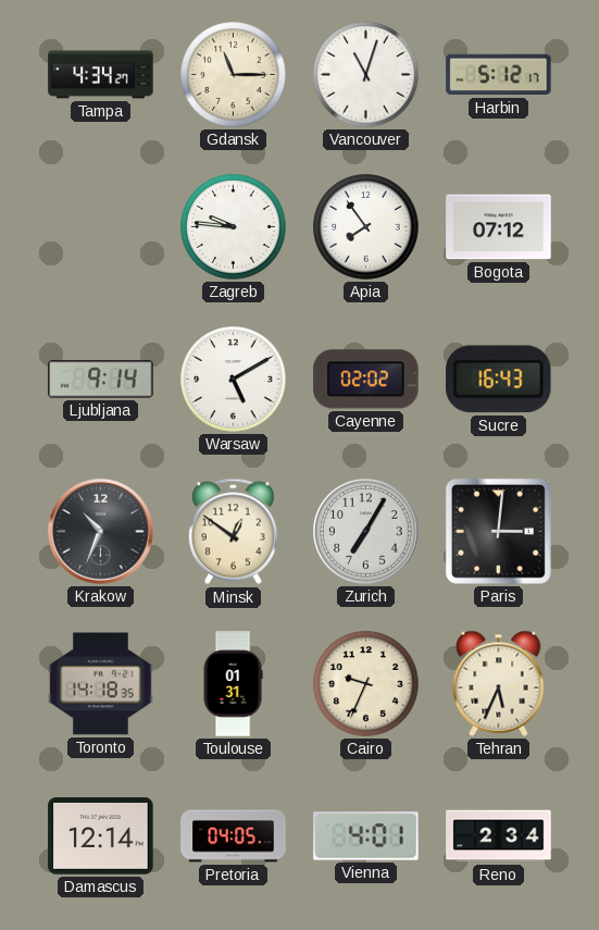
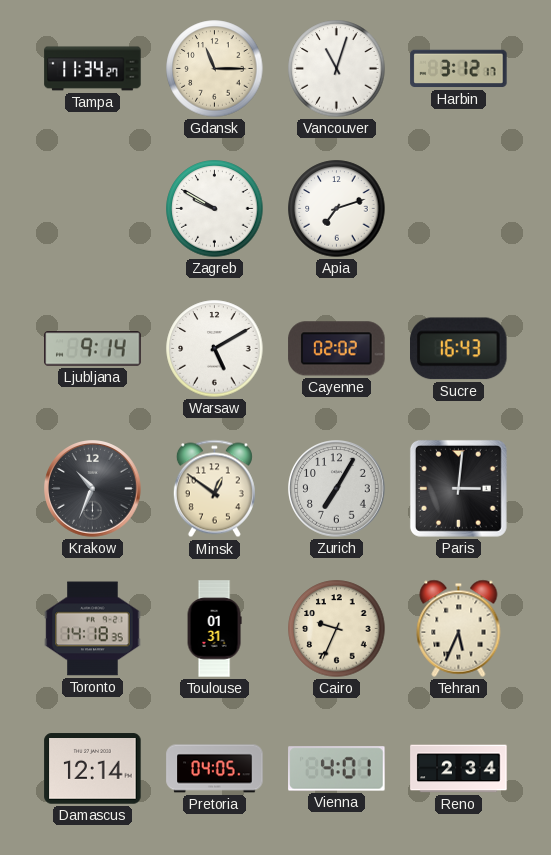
Tampa: 4:34 -> 11:34
Harbin: 5:12 -> 3:12
Zagreb: 9:46 -> 9:50
Apia: 7:54 -> 7:12
Bogota: 07:12 -> none
